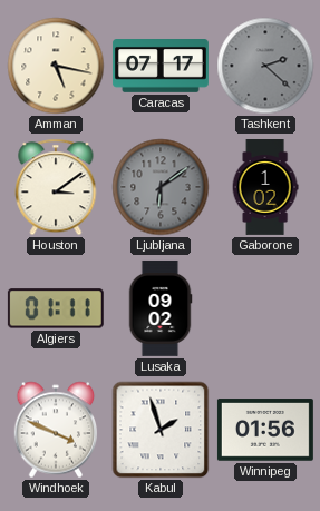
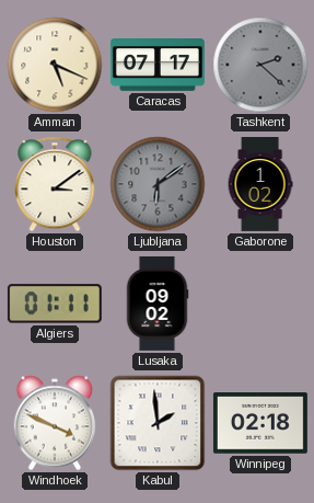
Amman: 5:17 -> 5:19
Kabul: 1:57 -> 1:59
Winnipeg: 01:56 -> 02:18
